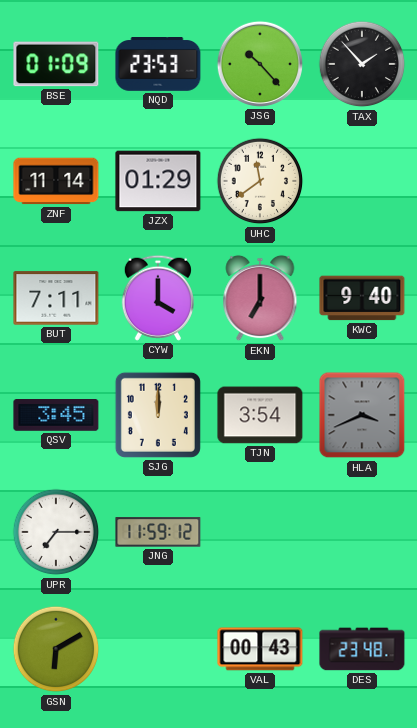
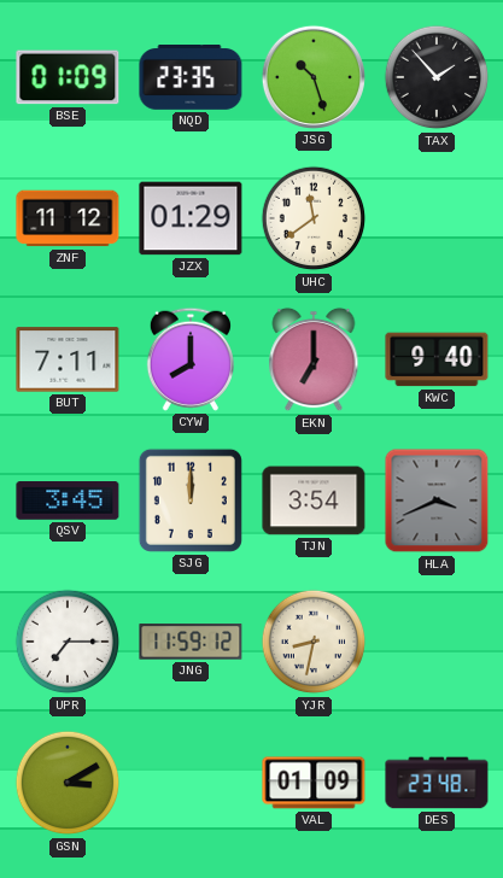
NQD: 23:53 -> 23:35
JSG: 10:23 -> 10:27
ZNF: 11:14 -> 11:12
CYW: 4:00 -> 8:00
YJR: none -> 8:32
GSN: 6:10 -> 3:10
VAL: 00:43 -> 01:09
